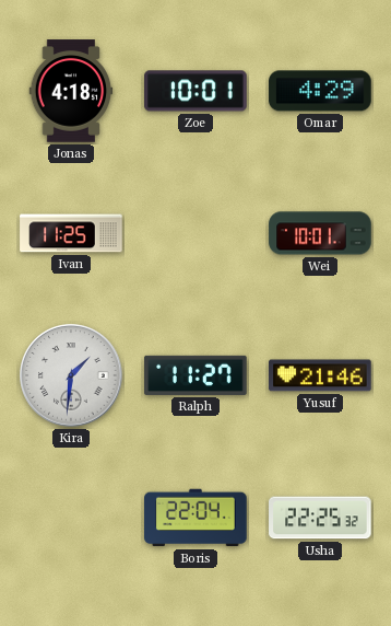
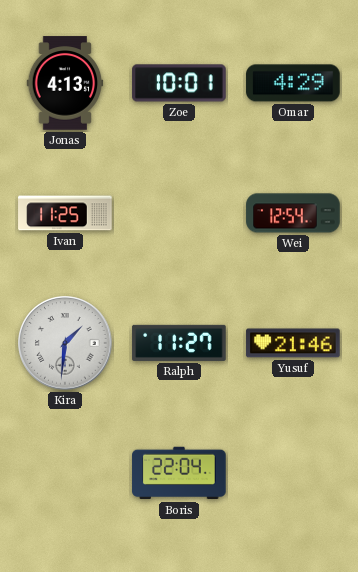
Jonas: 4:18 -> 4:13
Wei: 10:01 -> 12:54
Usha: 22:25 -> none
